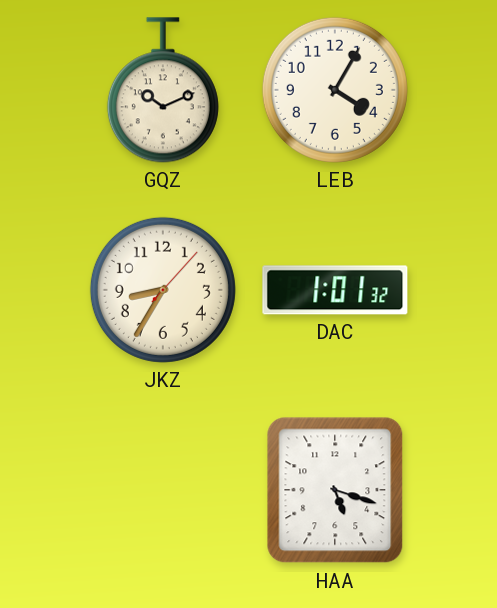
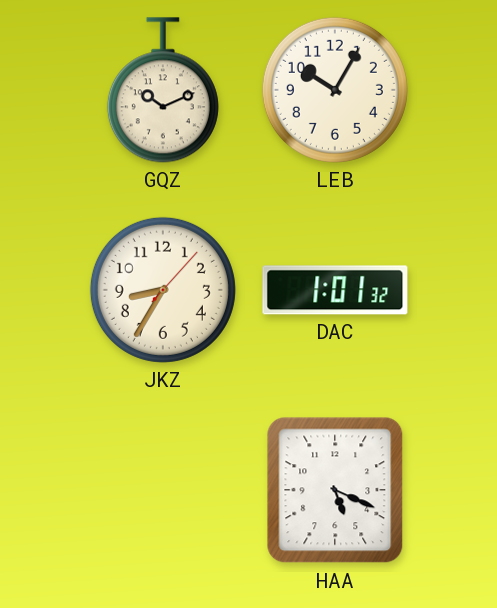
LEB: 4:05 -> 10:05
HAA: 5:18 -> 5:19
